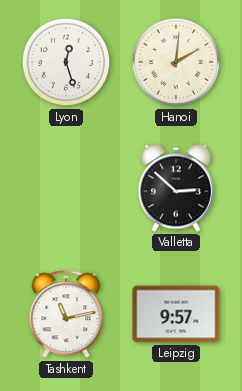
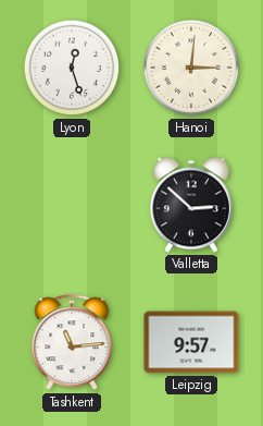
Hanoi: 2:01 -> 3:01
Tashkent: 11:13 -> 11:14
